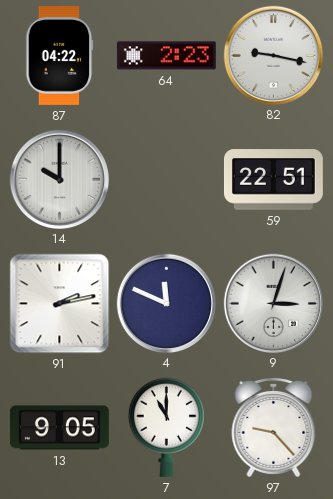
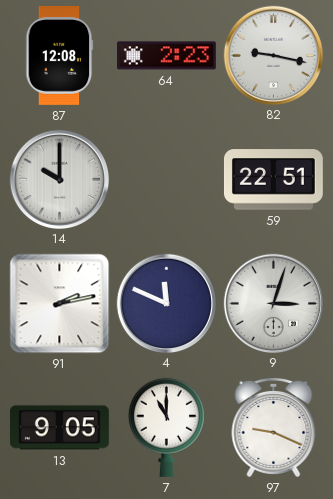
87: 04:22 -> 12:08
97: 9:23 -> 9:19
